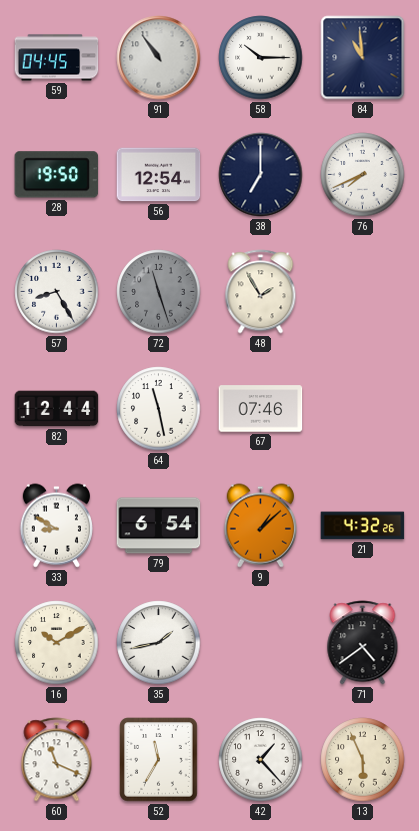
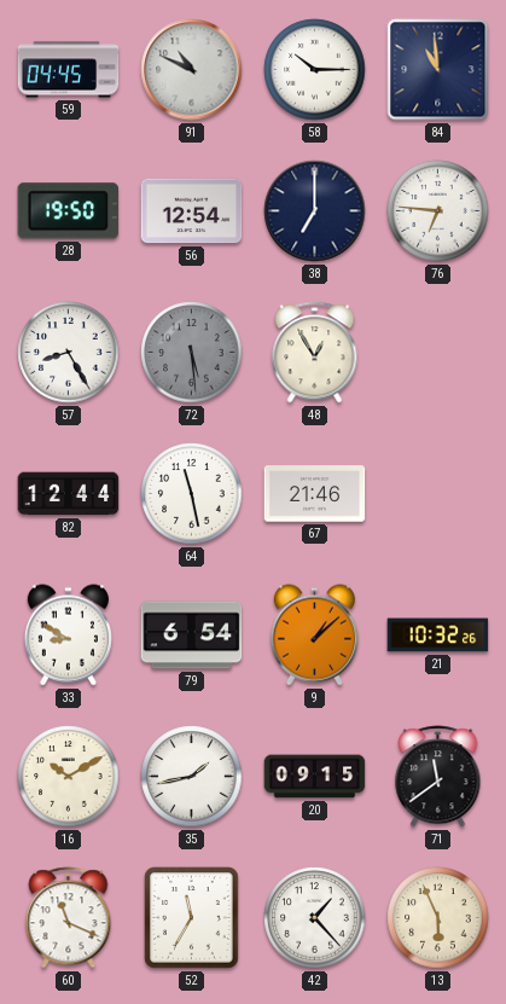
91: 10:54 -> 10:49
76: 7:41 -> 6:46
72: 11:27 -> 5:29
48: 1:55 -> 12:55
67: 07:46 -> 21:46
21: 4:32 -> 10:32
20: none -> 09:15
71: 4:39 -> 11:39
